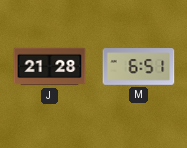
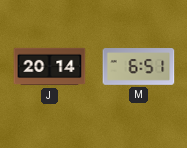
J: 21:28 -> 20:14
